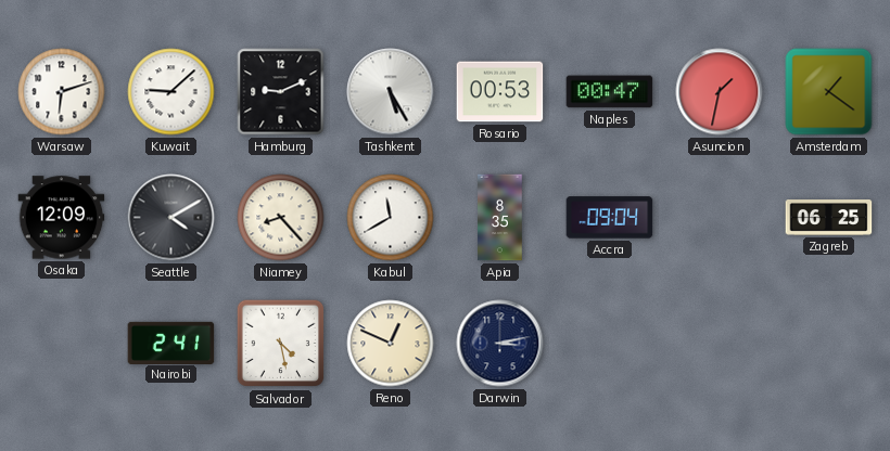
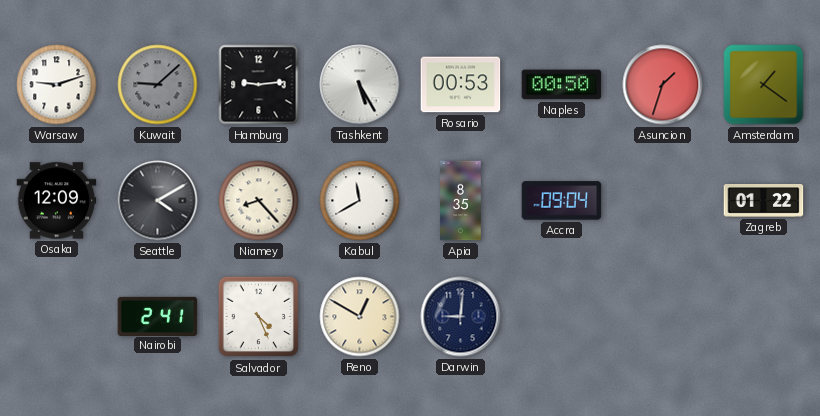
Warsaw: 6:12 -> 9:12
Kuwait dial: white -> grey
Hamburg: 9:11 -> 9:14
Naples: 00:47 -> 00:50
Asuncion: 1:32 -> 1:33
Zagreb: 06:25 -> 01:22
Salvador: 4:28 -> 4:26
Reno: 12:49 -> 12:50
Darwin: 3:13 -> 9:01
